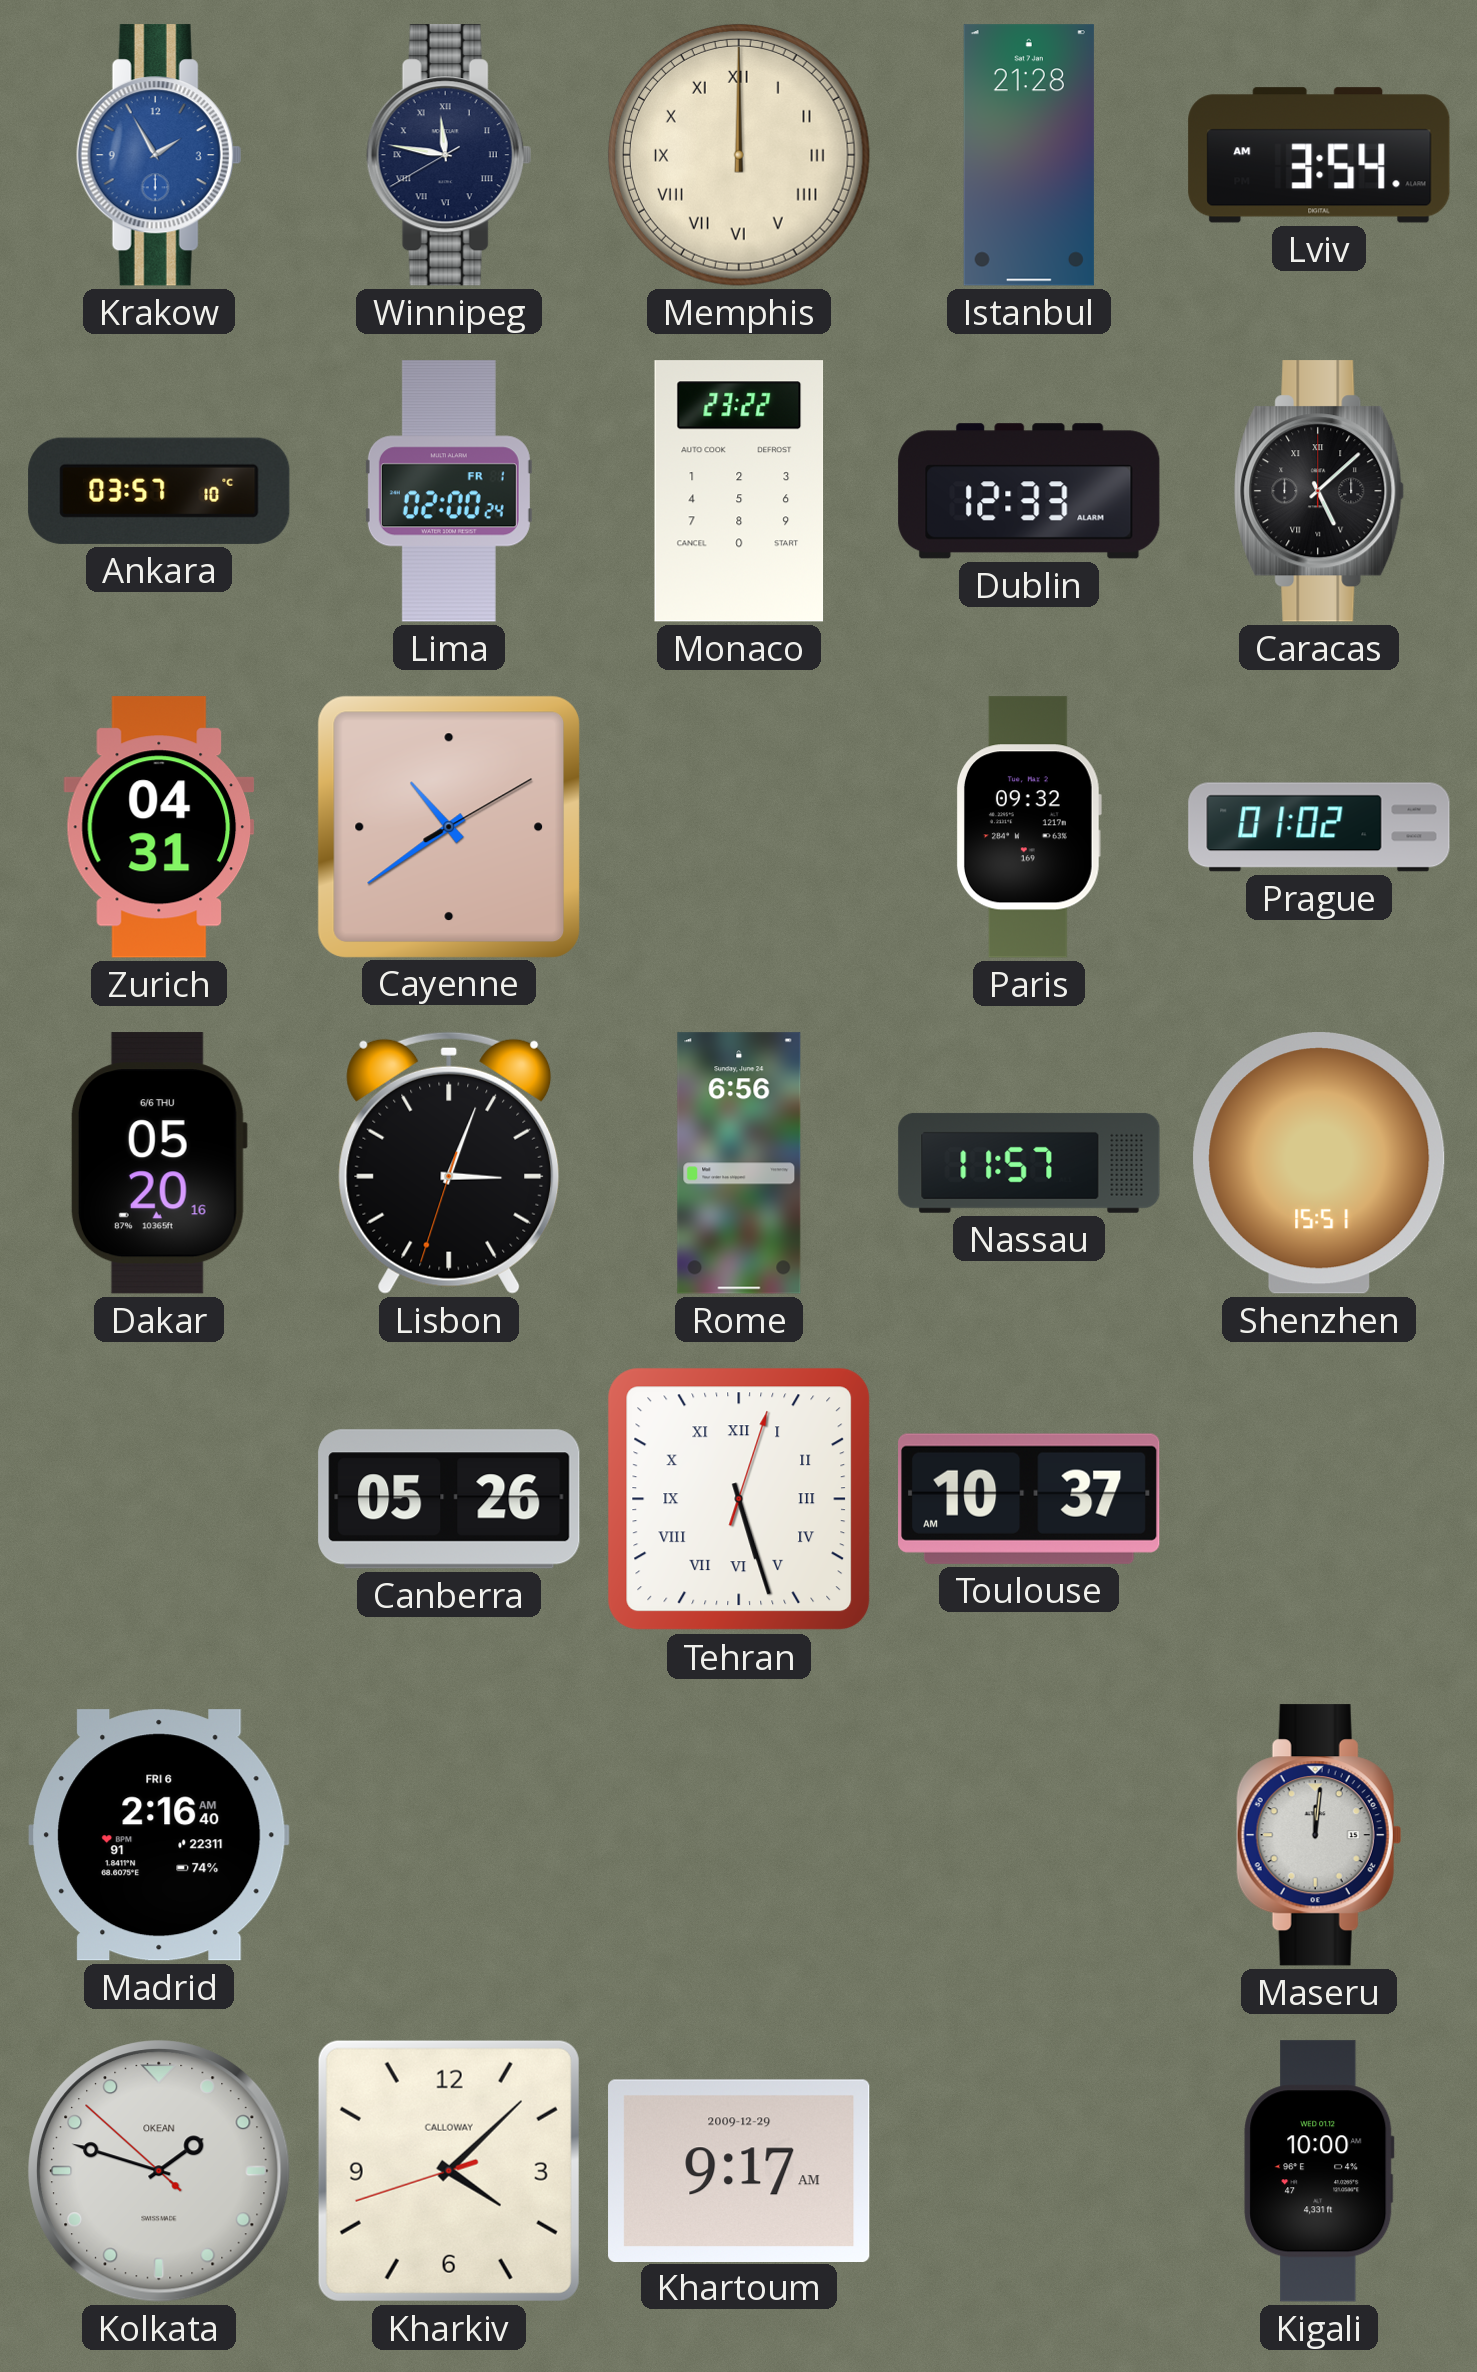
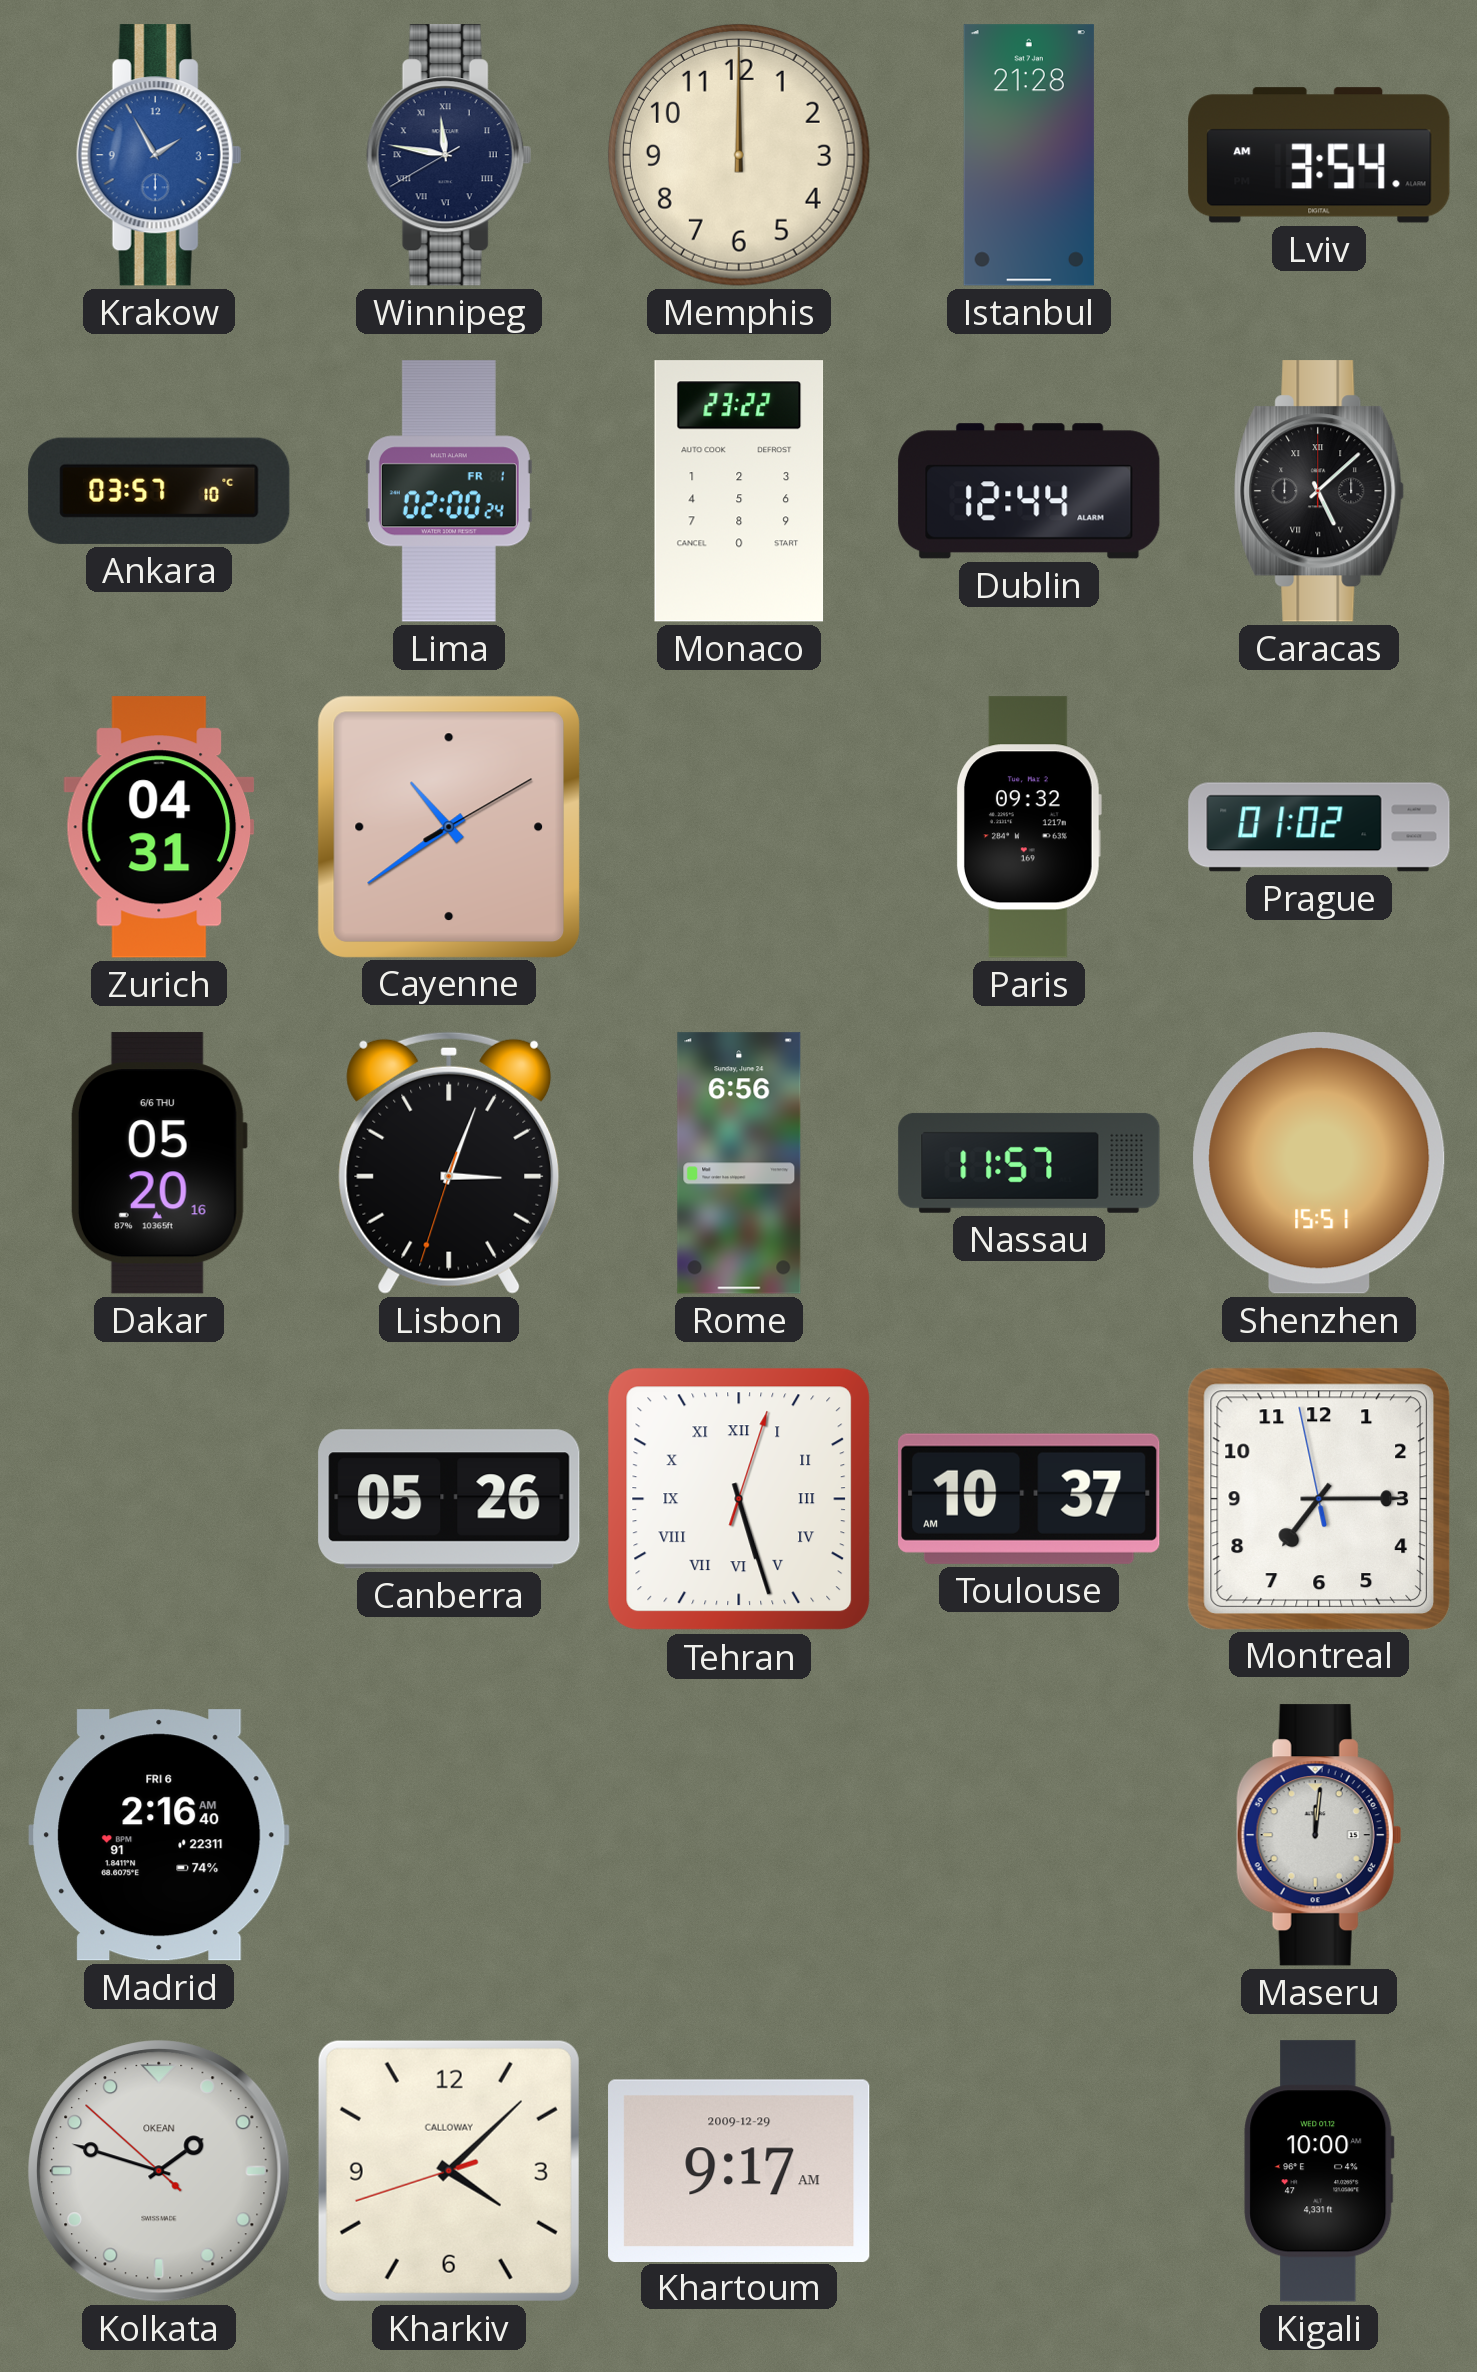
Memphis numerals: Roman -> Arabic
Dublin: 12:33 -> 12:44
Montreal: none -> 7:14
